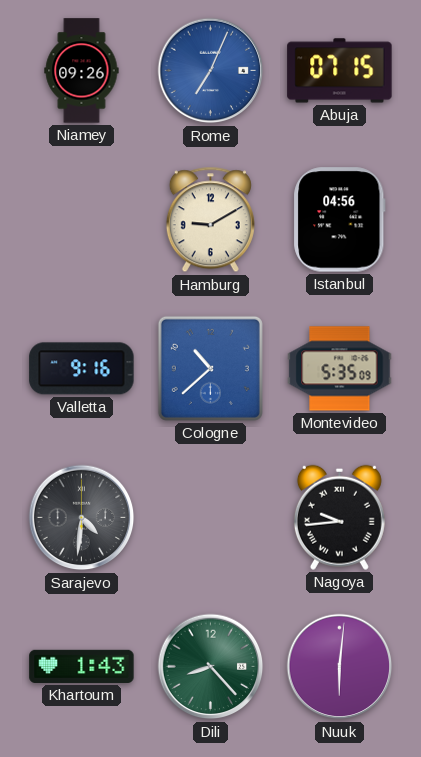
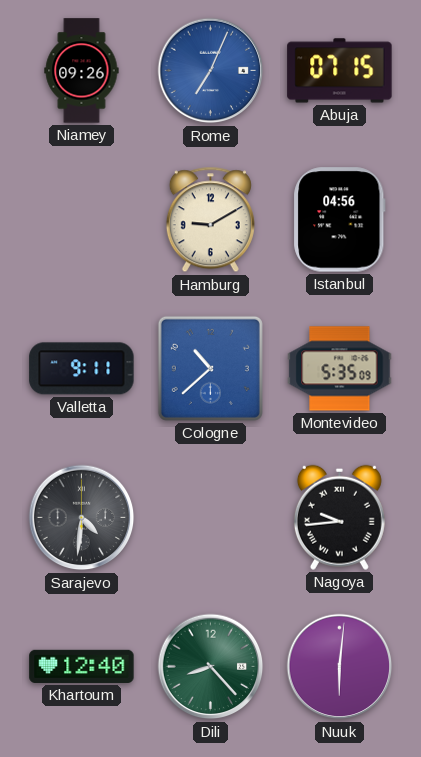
Valletta: 9:16 -> 9:11
Khartoum: 1:43 -> 12:40
